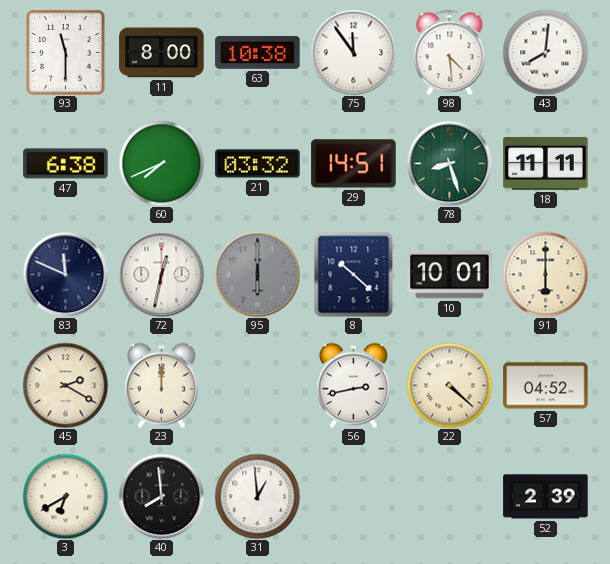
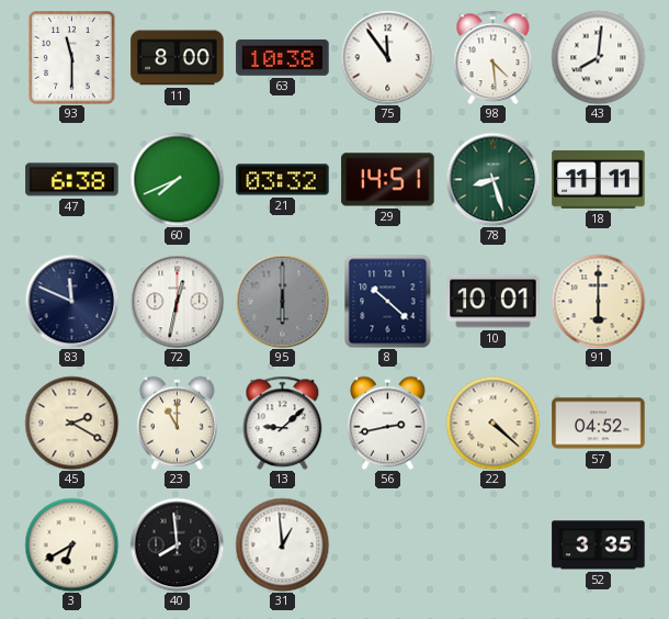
23: 12:00 -> 11:00
13: none -> 9:08
52: 2:39 -> 3:35
